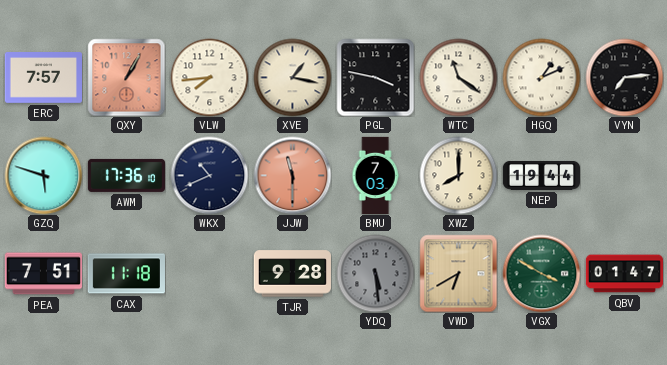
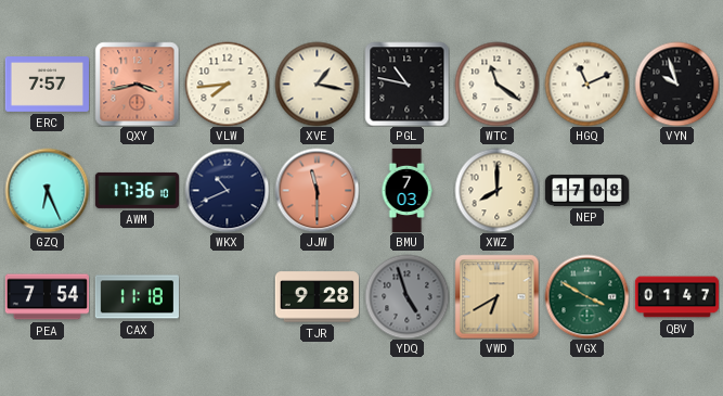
QXY: 1:05 -> 3:43
PGL: 3:47 -> 10:47
HGQ: 1:11 -> 11:11
VYN: 7:14 -> 9:57
GZQ: 5:48 -> 6:26
NEP: 19:44 -> 17:08
PEA: 7:51 -> 7:54
YDQ: 5:29 -> 4:57
